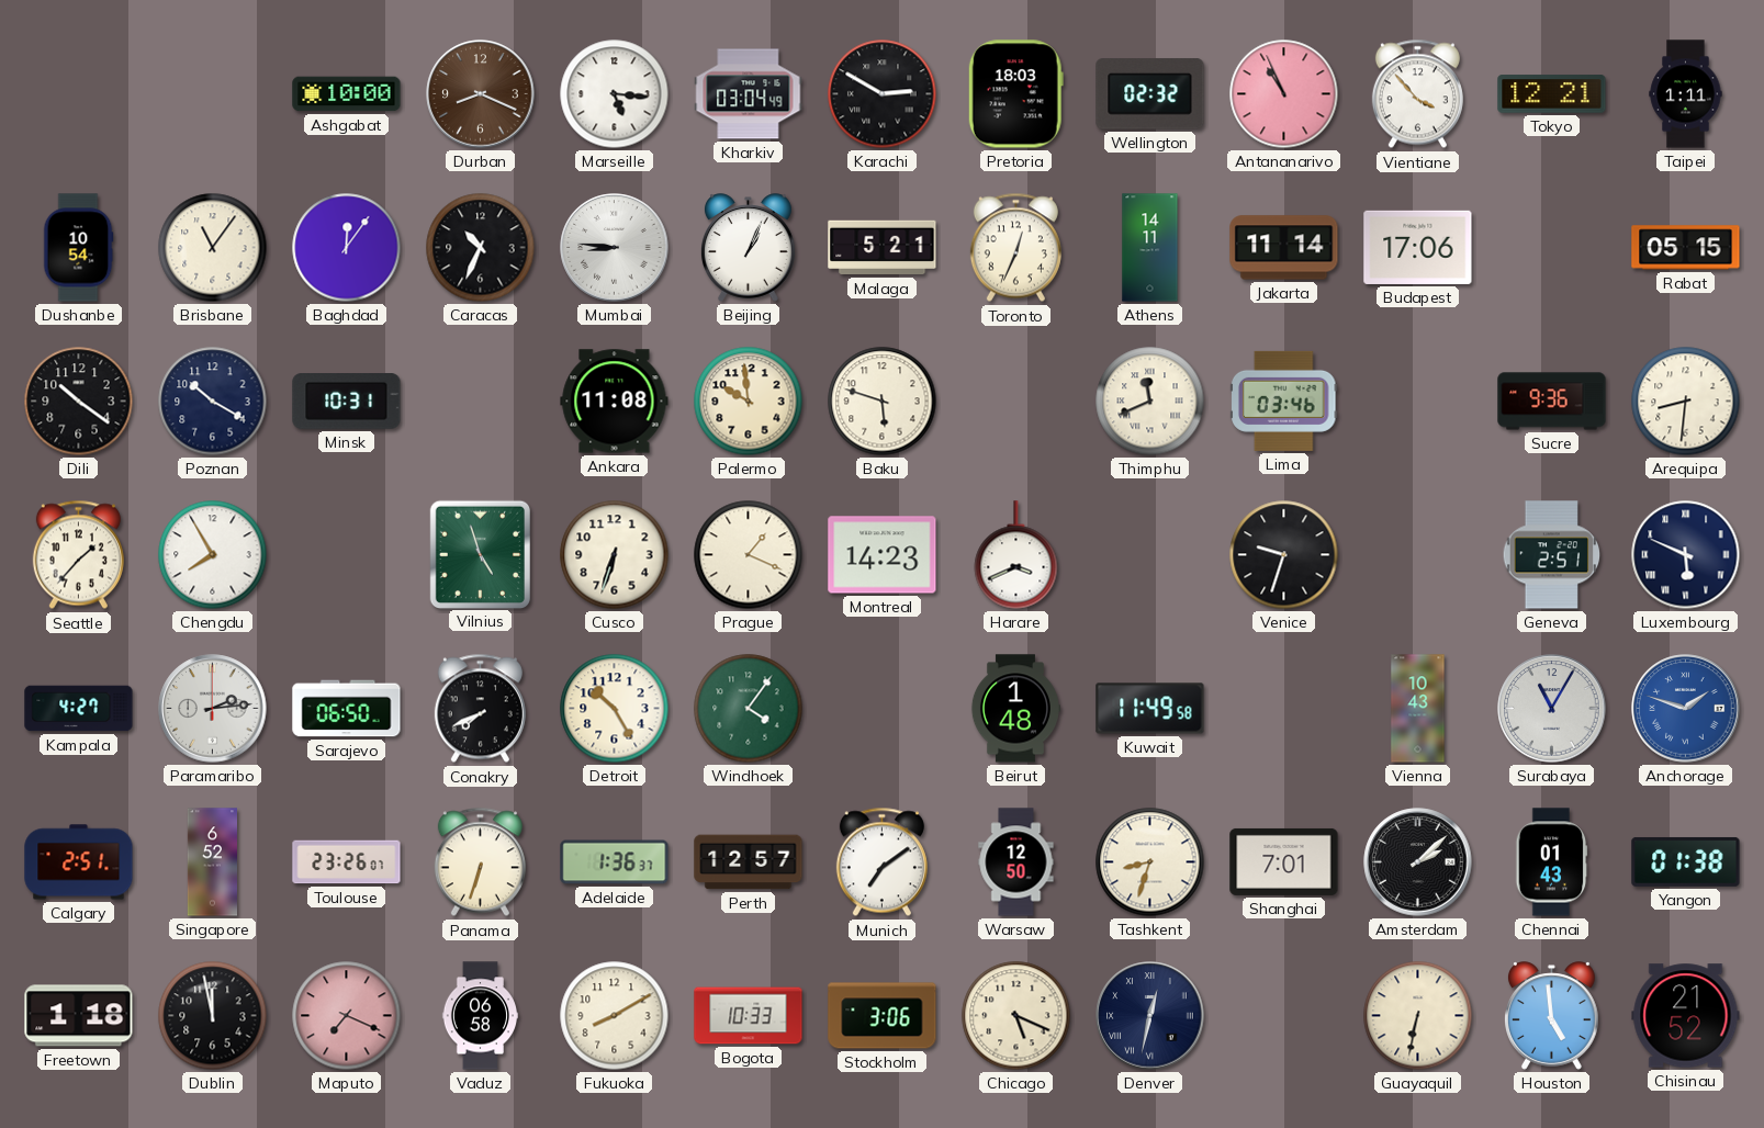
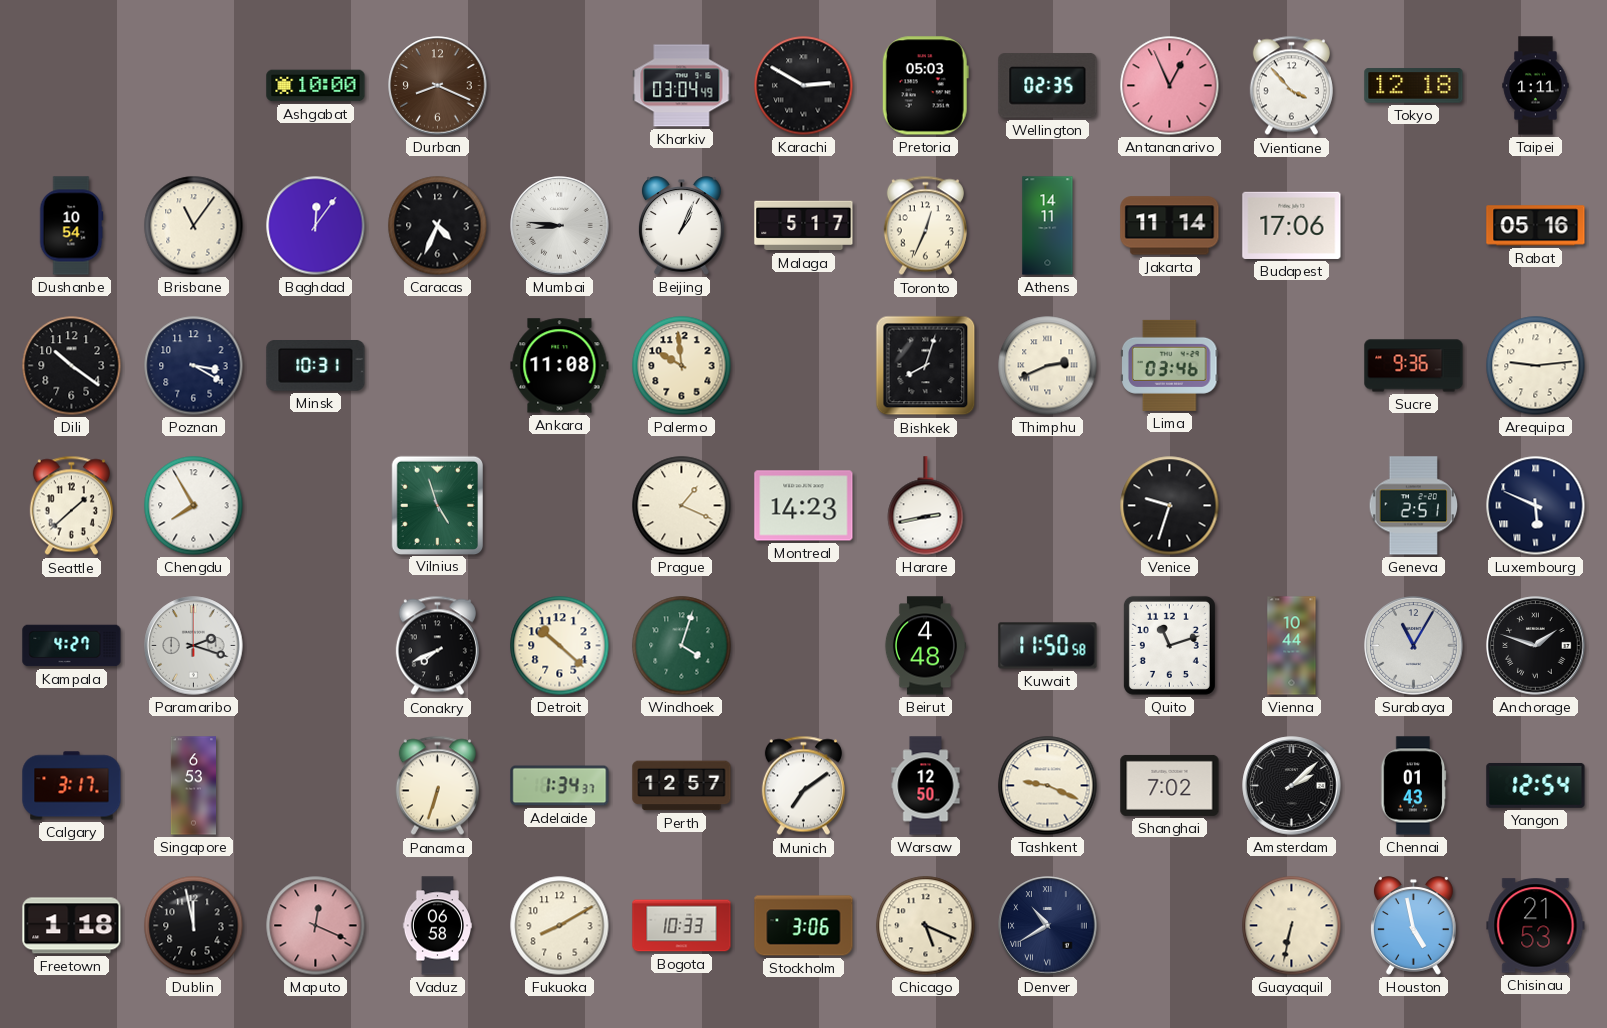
Marseille: 5:16 -> none
Pretoria: 18:03 -> 05:03
Wellington: 02:32 -> 02:35
Antananarivo: 10:56 -> 12:56
Tokyo: 12:21 -> 12:18
Caracas: 10:34 -> 4:34
Malaga: 5:21 -> 5:17
Rabat: 05:15 -> 05:16
Poznan: 10:20 -> 3:20
Baku: 5:48 -> none
Bishkek: none -> 8:03
Thimphu: 11:41 -> 2:41
Arequipa: 8:31 -> 9:14
Seattle: 1:37 -> 1:38
Cusco: 6:33 -> none
Harare: 3:41 -> 2:43
Paramaribo: 2:14 -> 2:18
Sarajevo: 06:50 -> none
Detroit: 10:25 -> 10:22
Windhoek: 4:06 -> 4:03
Beirut: 1:48 -> 4:48
Kuwait: 11:49 -> 11:50
Quito: none -> 11:12
Vienna: 10:43 -> 10:44
Anchorage dial: blue -> black
Calgary: 2:51 -> 3:17
Singapore: 6:52 -> 6:53
Toulouse: 23:26 -> none
Adelaide: 1:36 -> 1:34
Tashkent: 8:33 -> 9:19
Shanghai: 7:01 -> 7:02
Yangon: 01:38 -> 12:54
Maputo: 7:19 -> 12:19
Denver: 12:32 -> 10:40
Houston: 4:59 -> 4:58
Chisinau: 21:52 -> 21:53
